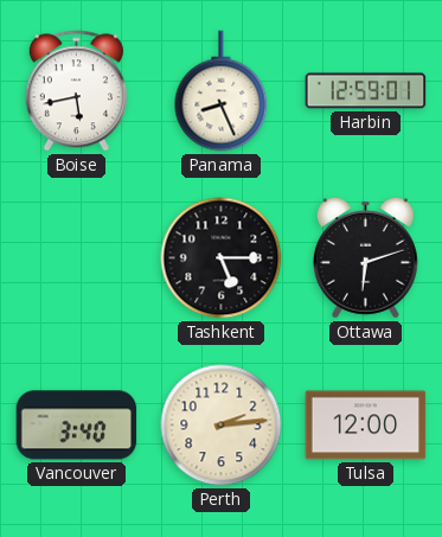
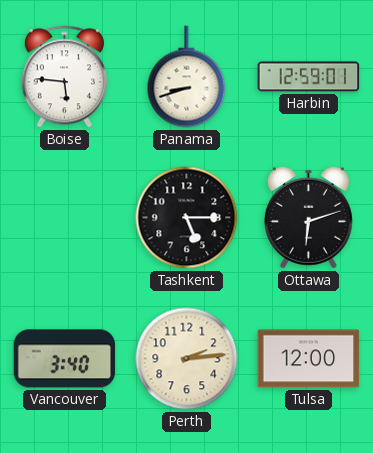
Boise: 5:43 -> 5:46
Panama: 8:26 -> 8:42
